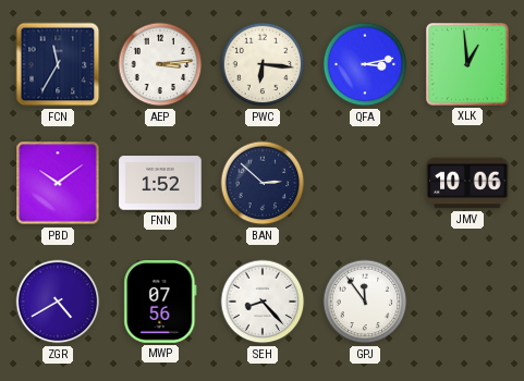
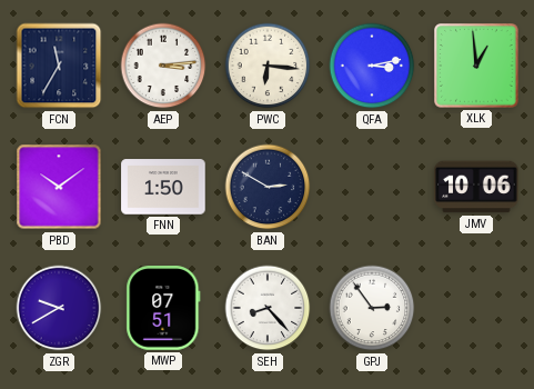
FNN: 1:52 -> 1:50
BAN: 2:52 -> 2:50
ZGR: 4:40 -> 9:40
MWP: 07:56 -> 07:51
GPJ: 11:54 -> 2:54
